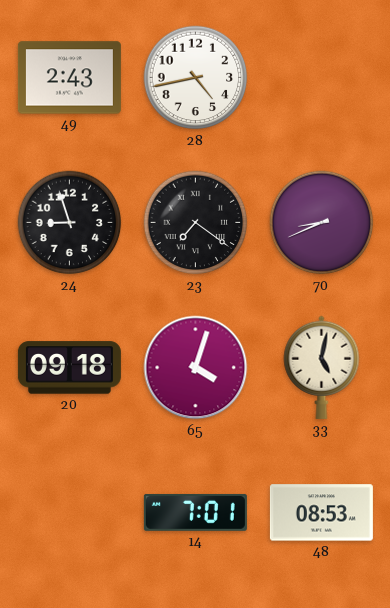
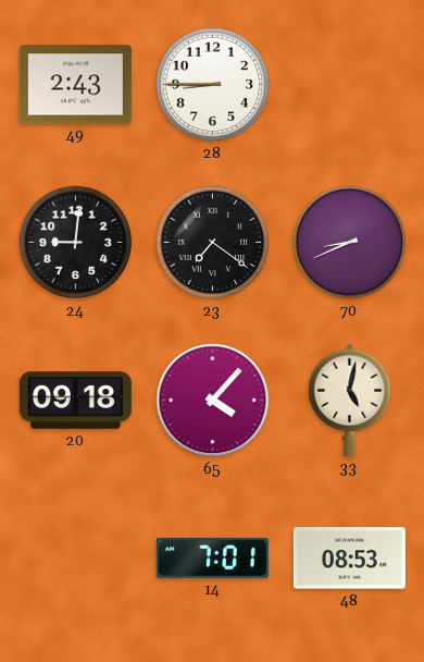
28: 4:43 -> 8:45
24: 8:57 -> 9:01
65: 4:03 -> 4:07
